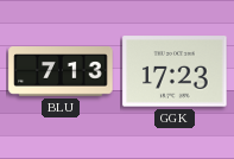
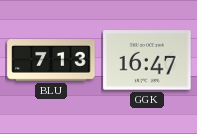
GGK: 17:23 -> 16:47
